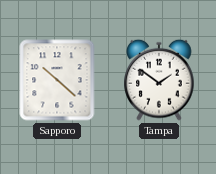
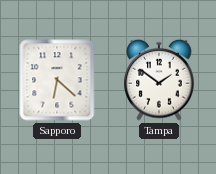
Sapporo: 10:22 -> 6:22
